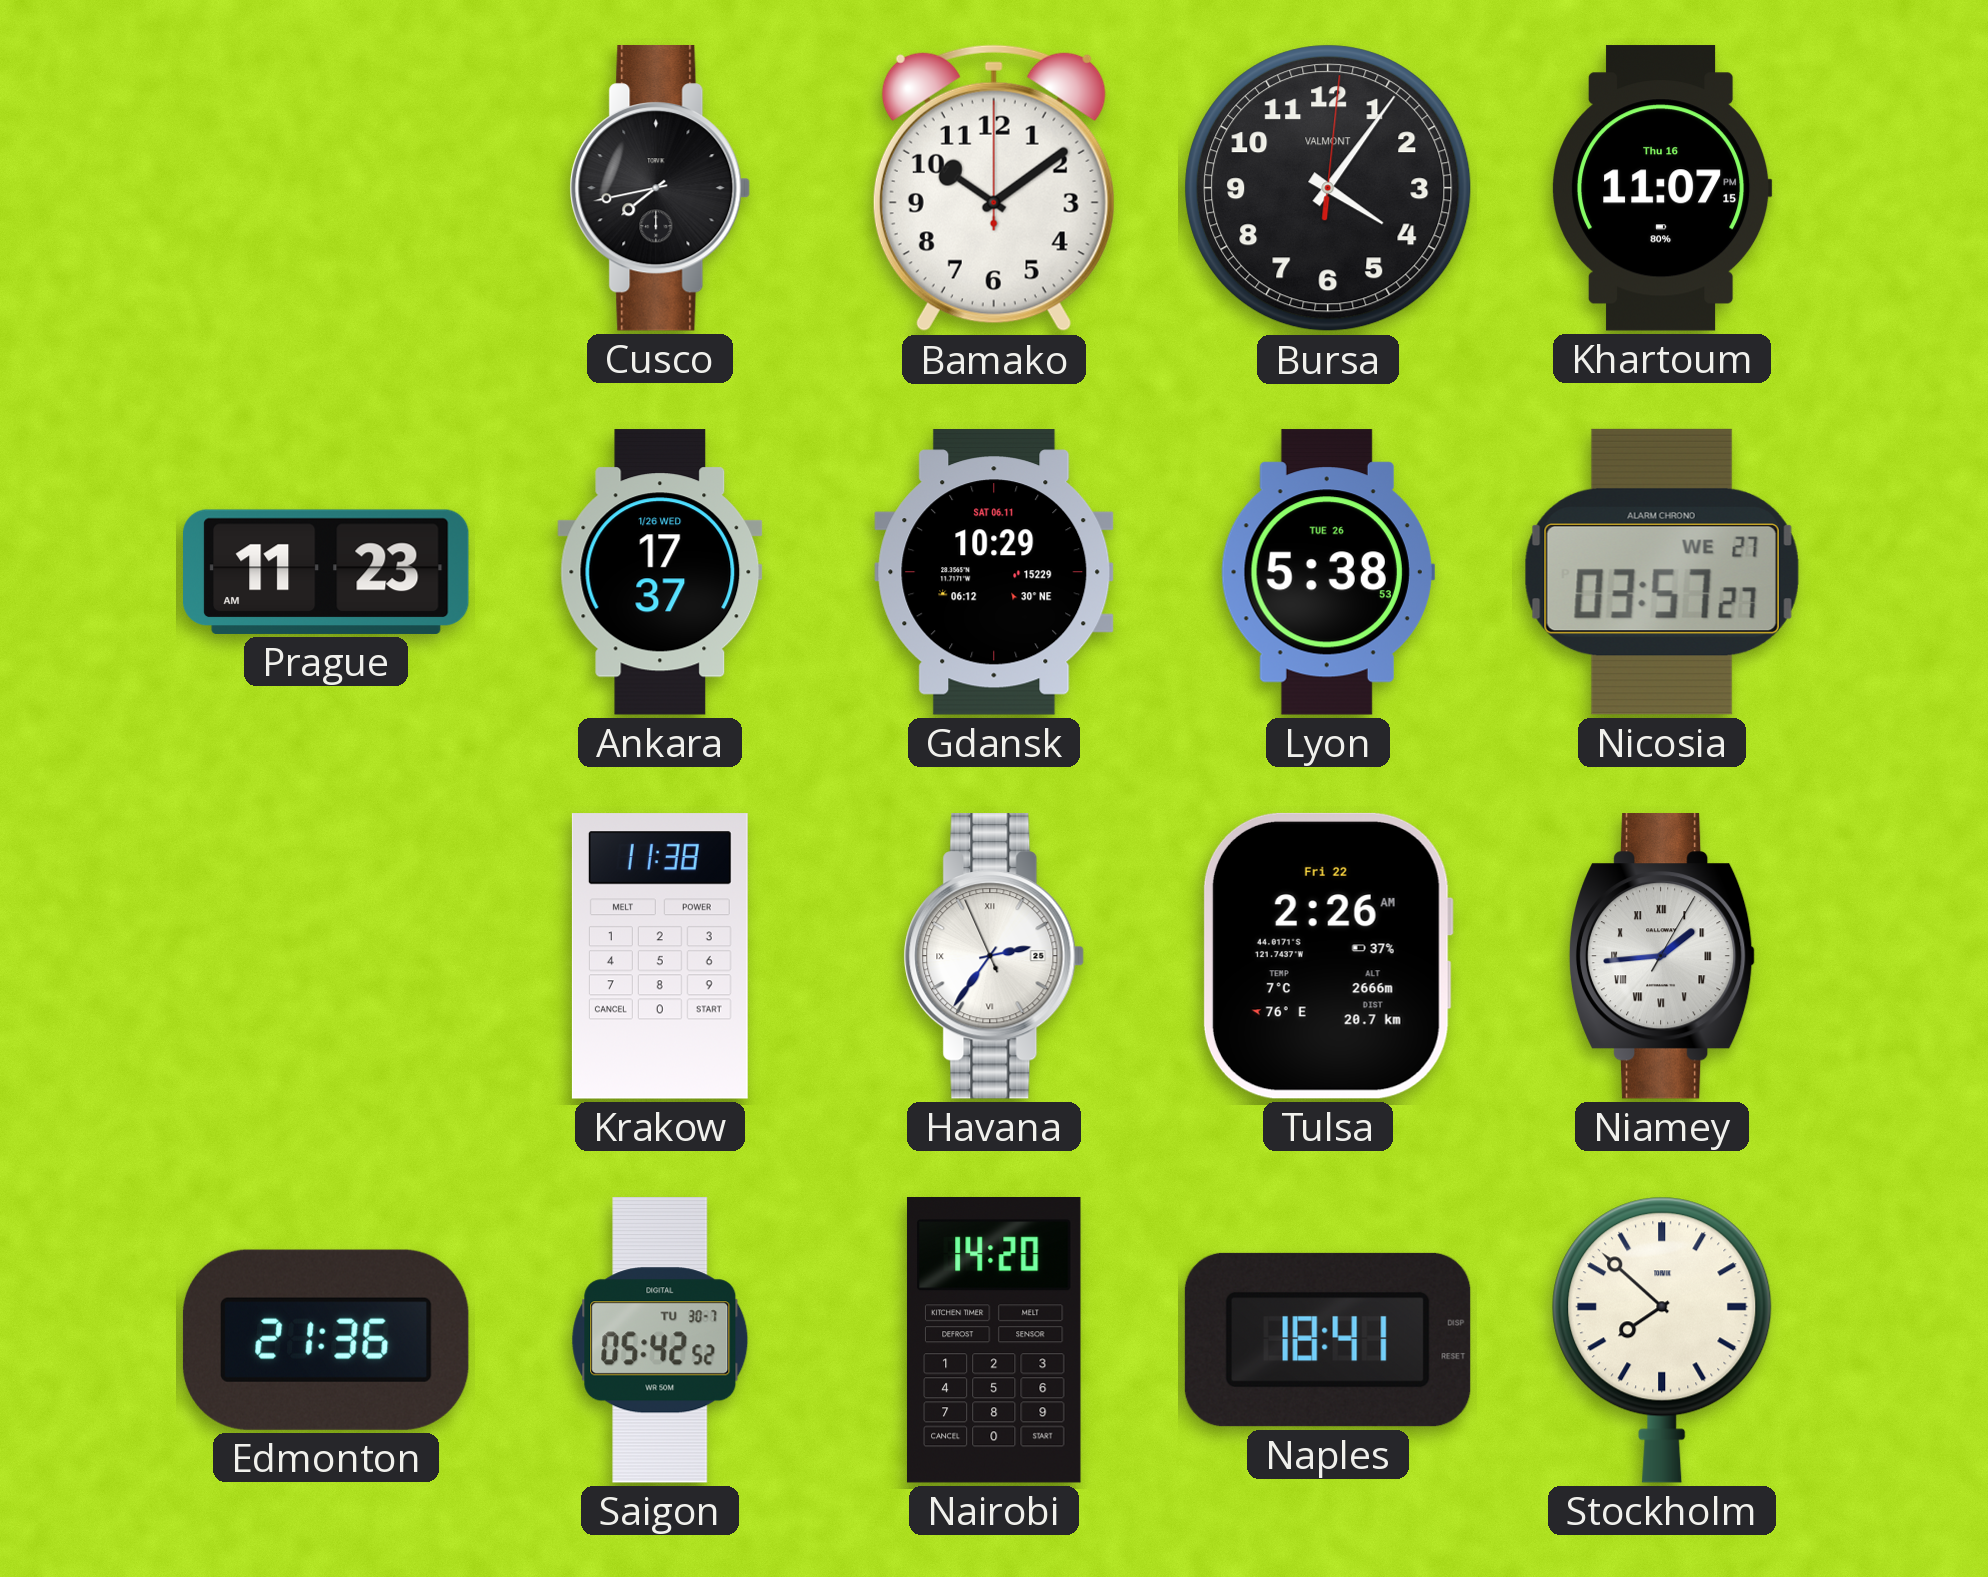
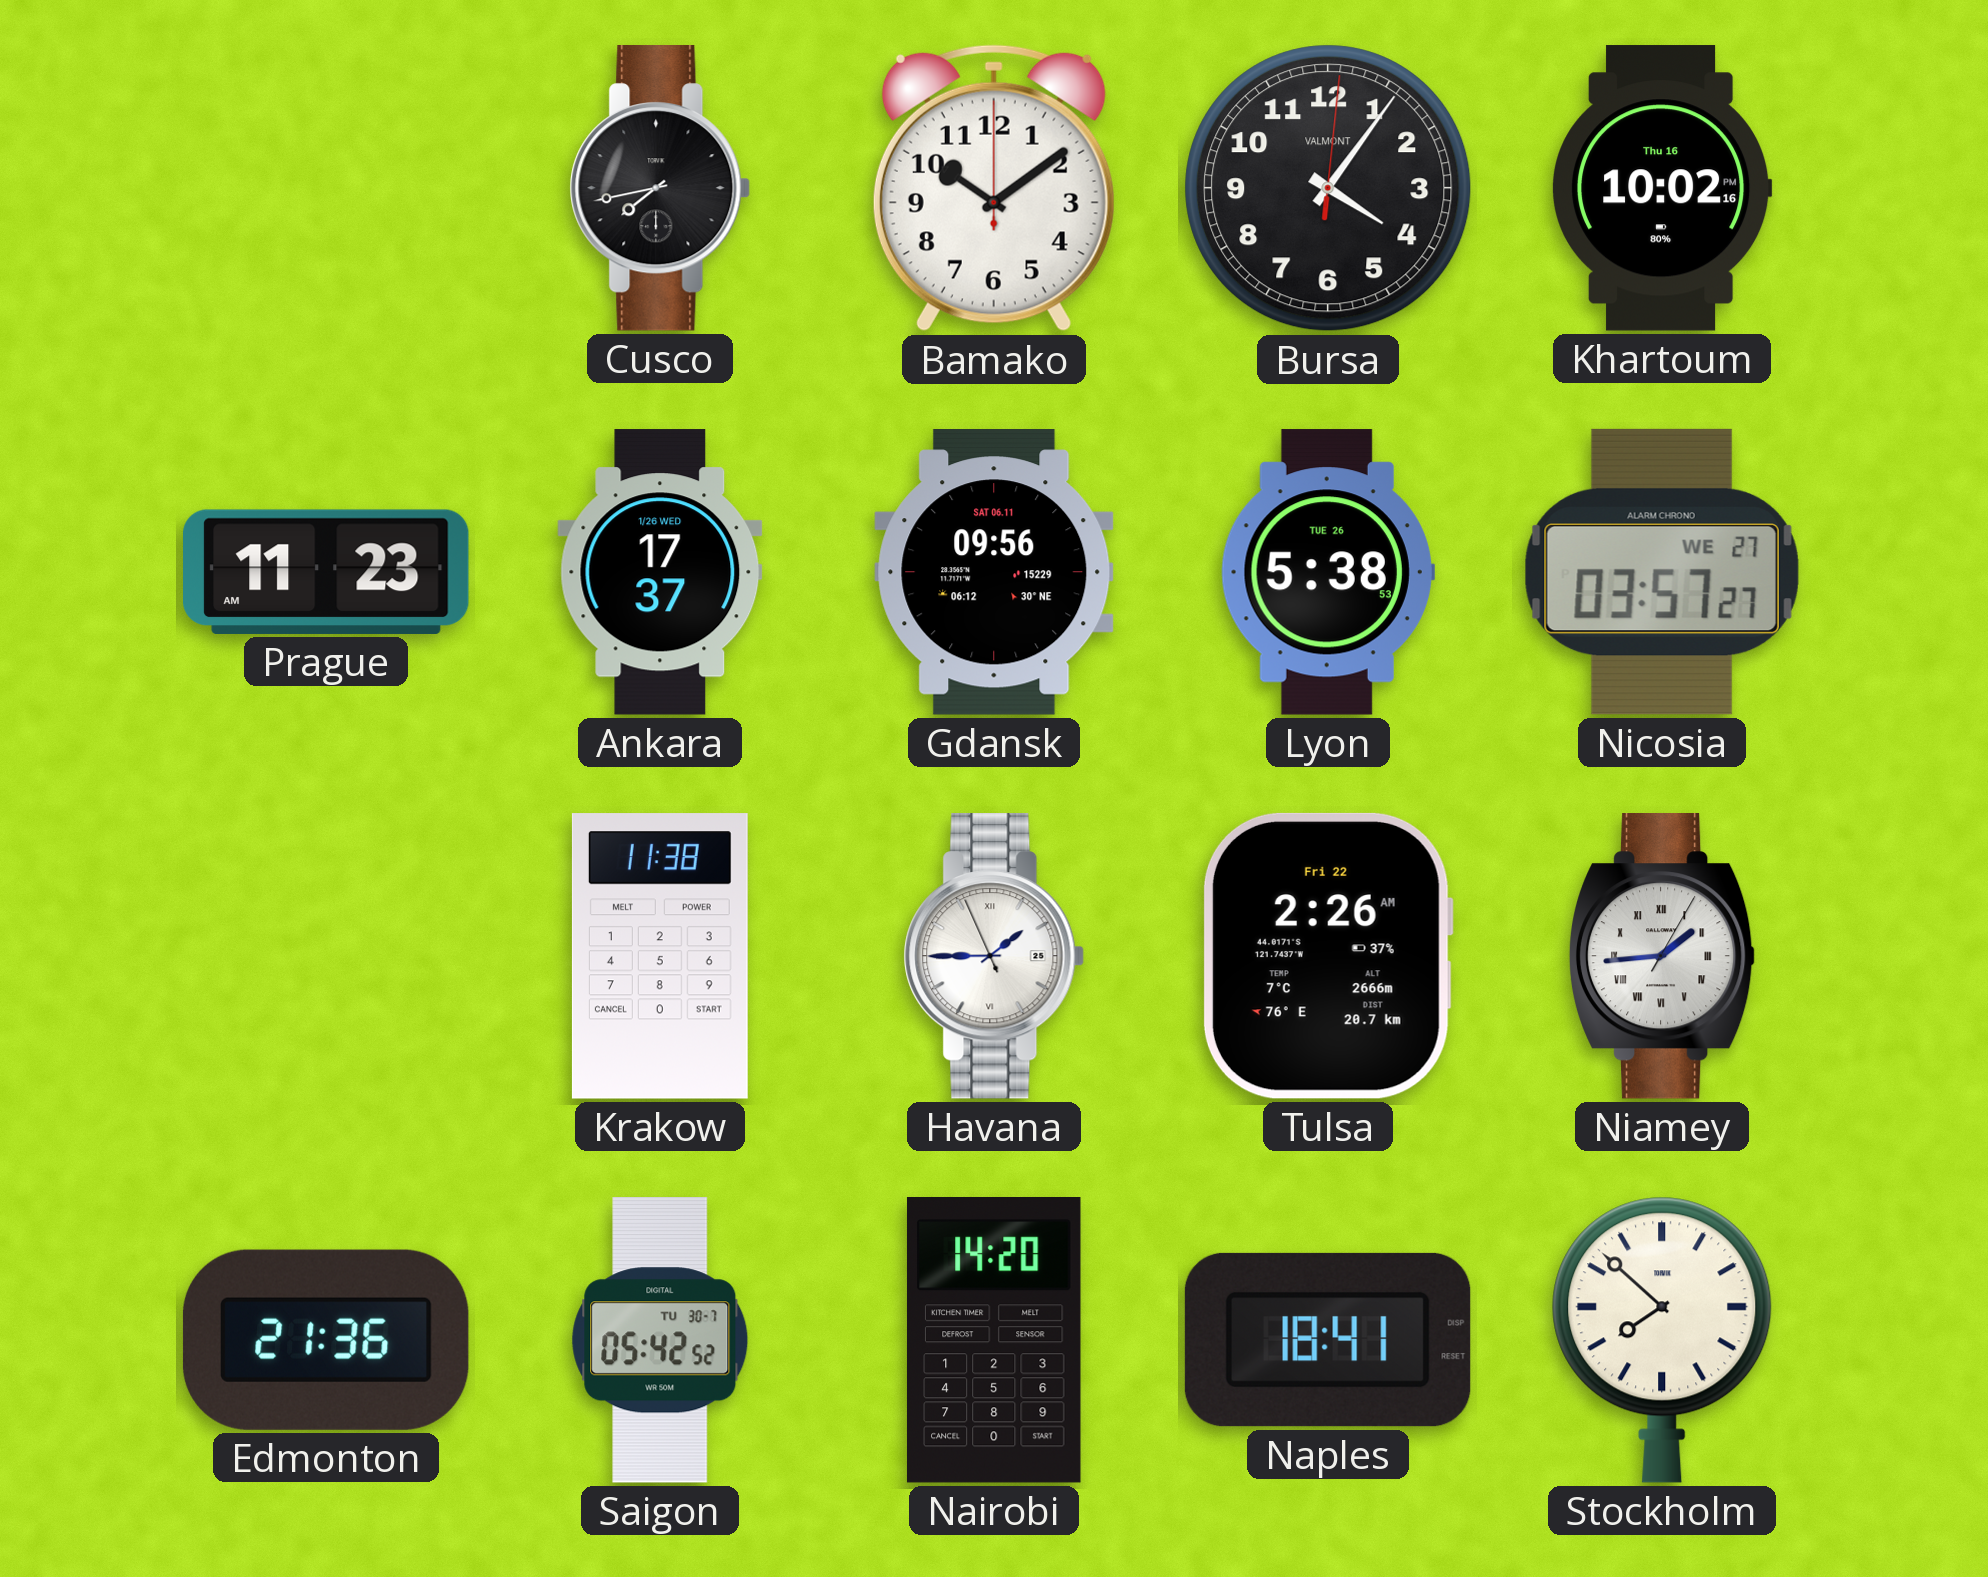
Khartoum: 11:07 -> 10:02
Gdansk: 10:29 -> 09:56
Havana: 2:35 -> 1:44
